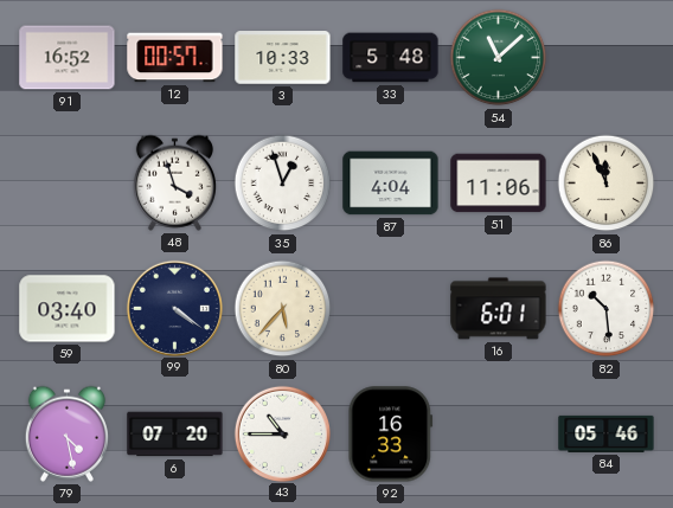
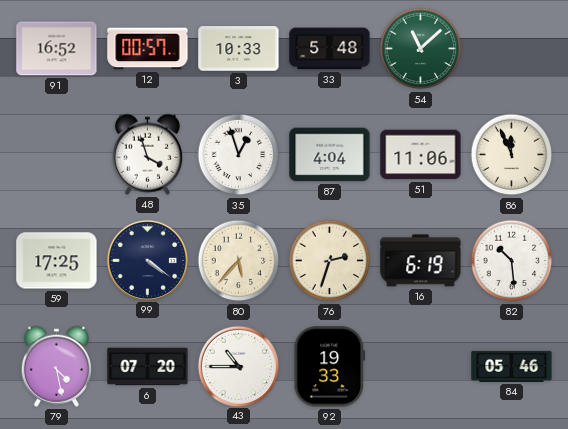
59: 03:40 -> 17:25
76: none -> 2:33
16: 6:01 -> 6:19
92: 16:33 -> 19:33
